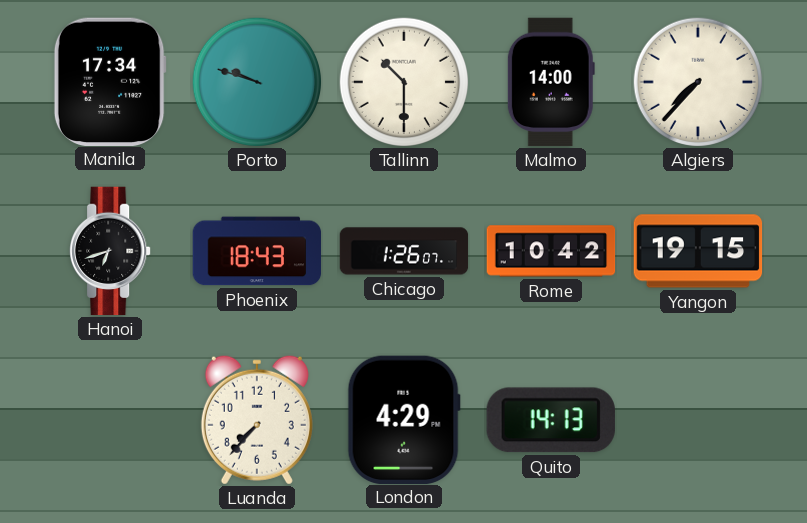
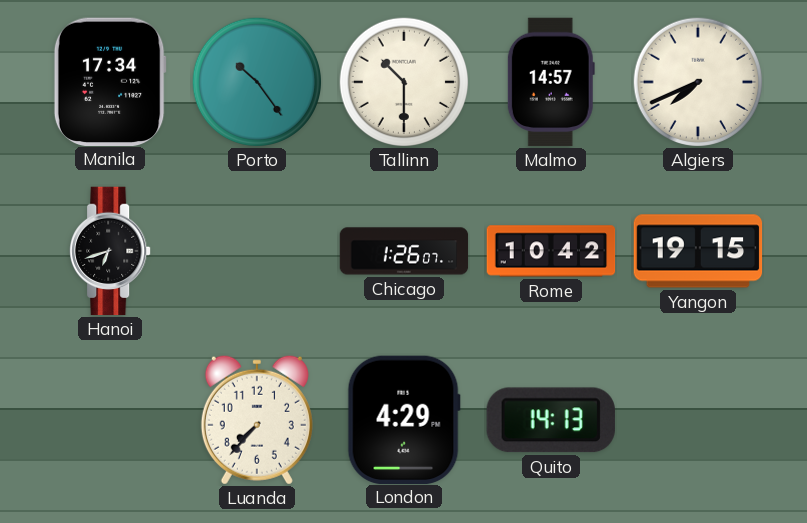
Porto: 9:48 -> 10:24
Malmo: 14:00 -> 14:57
Algiers: 7:37 -> 7:41
Phoenix: 18:43 -> none
